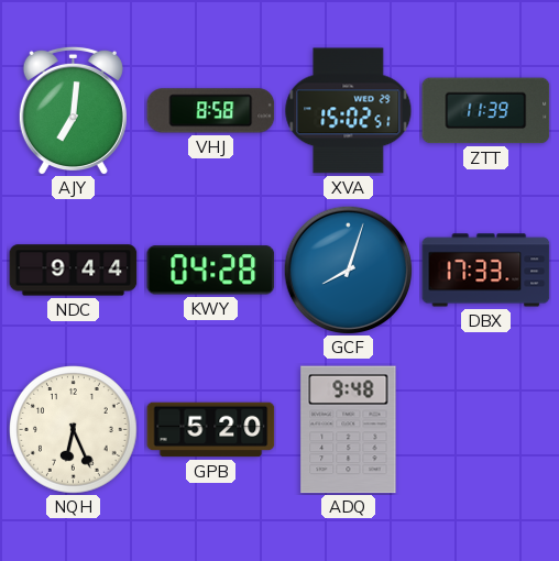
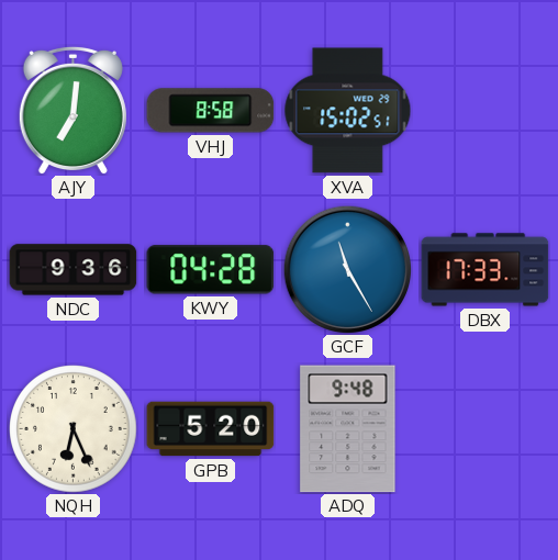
ZTT: 11:39 -> none
NDC: 9:44 -> 9:36
GCF: 8:03 -> 11:25
